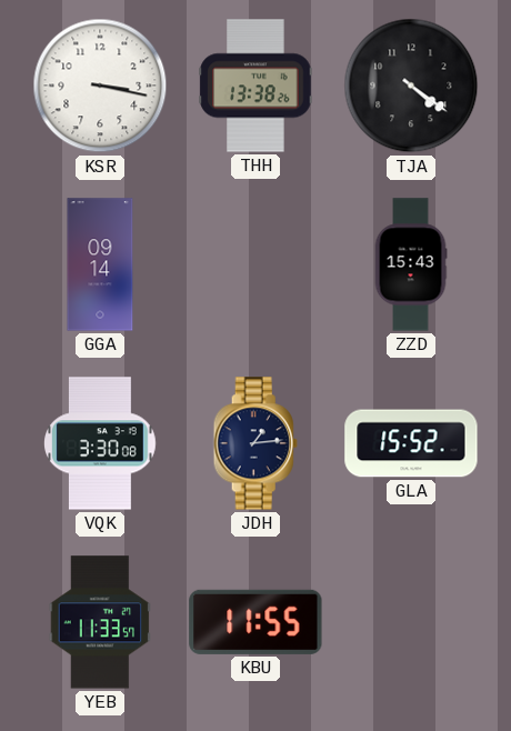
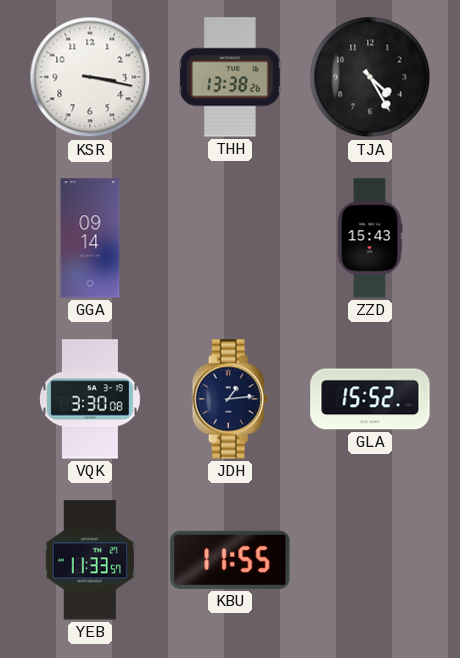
TJA: 4:21 -> 4:25
